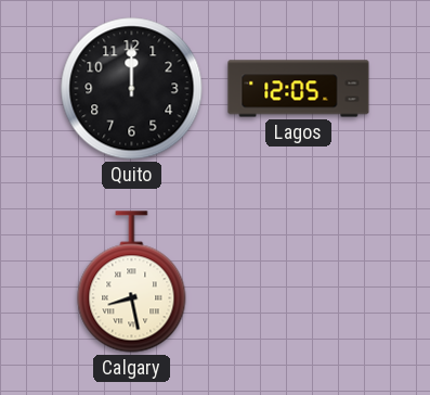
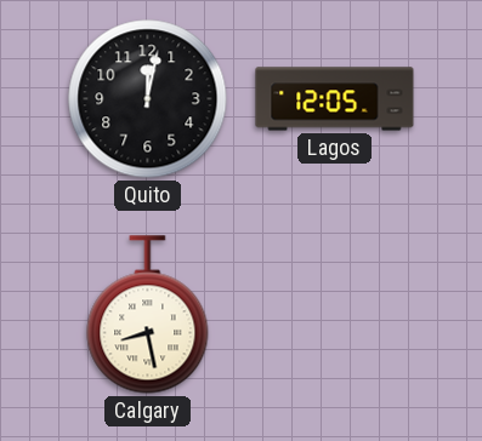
Quito: 12:00 -> 12:02
